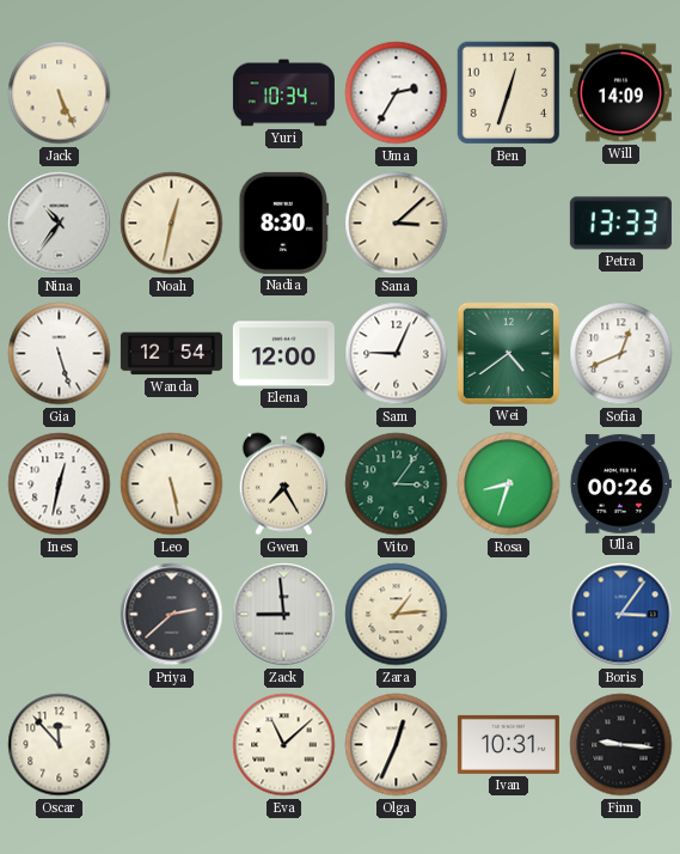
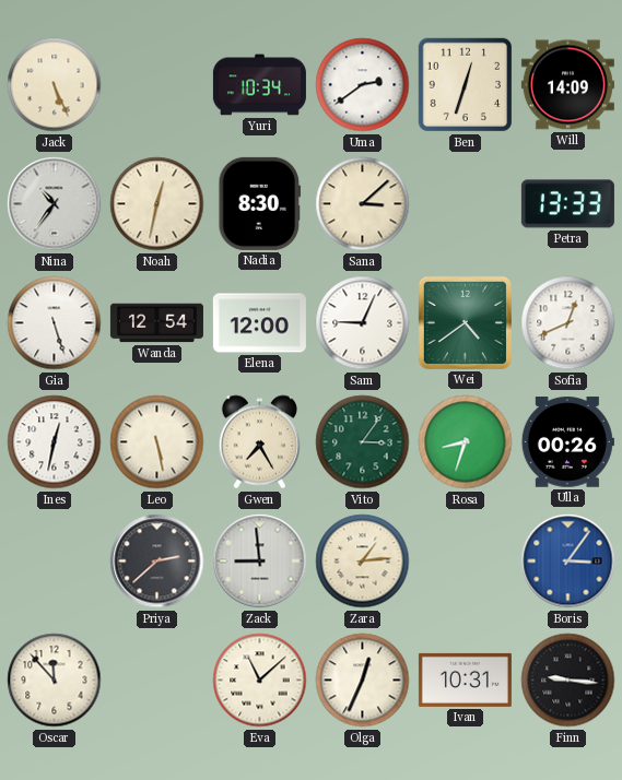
Uma: 2:35 -> 2:39
